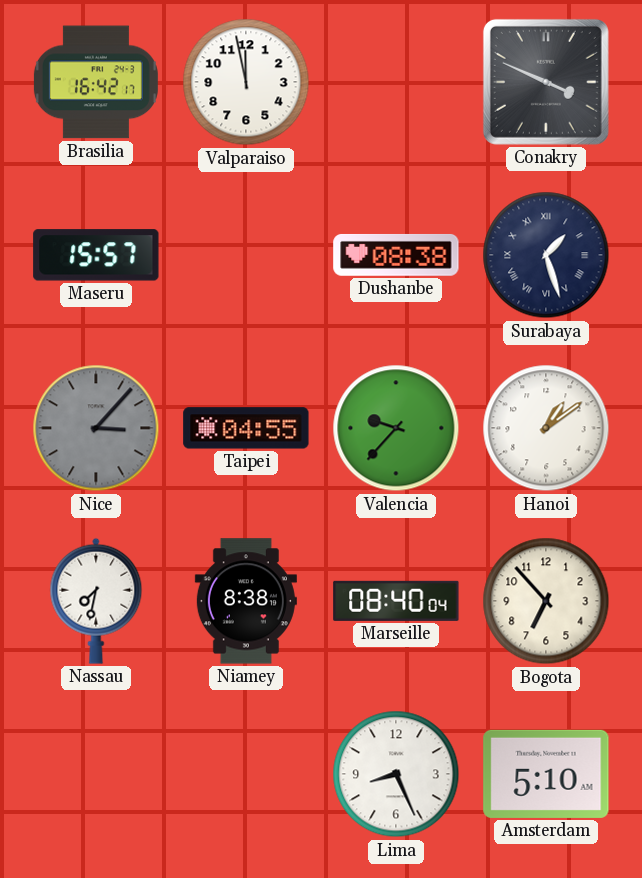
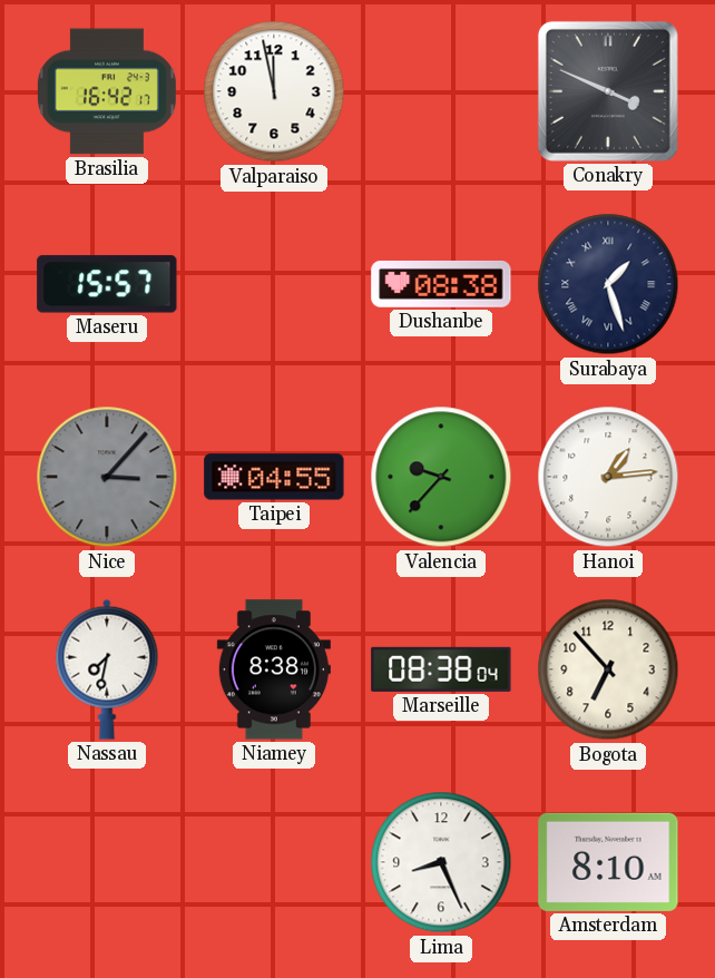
Hanoi: 1:09 -> 1:14
Marseille: 08:40 -> 08:38
Amsterdam: 5:10 -> 8:10
